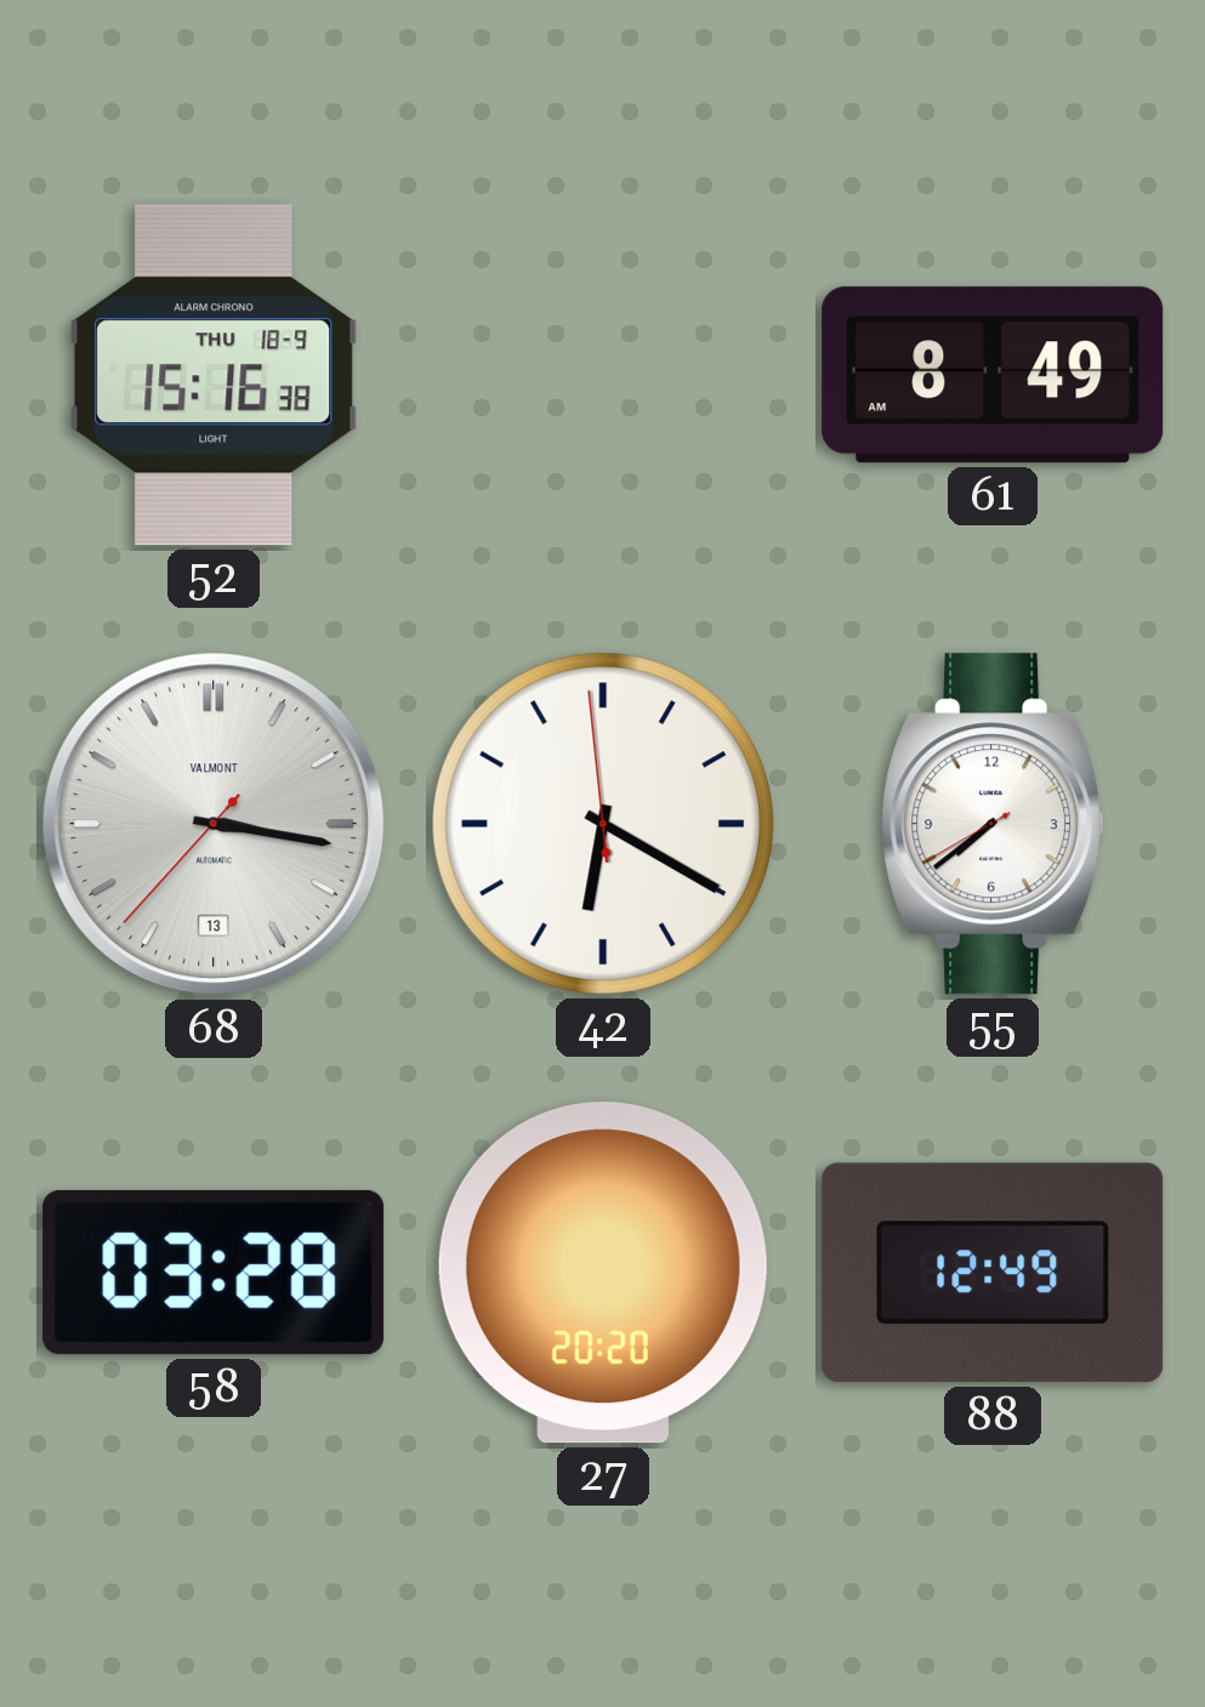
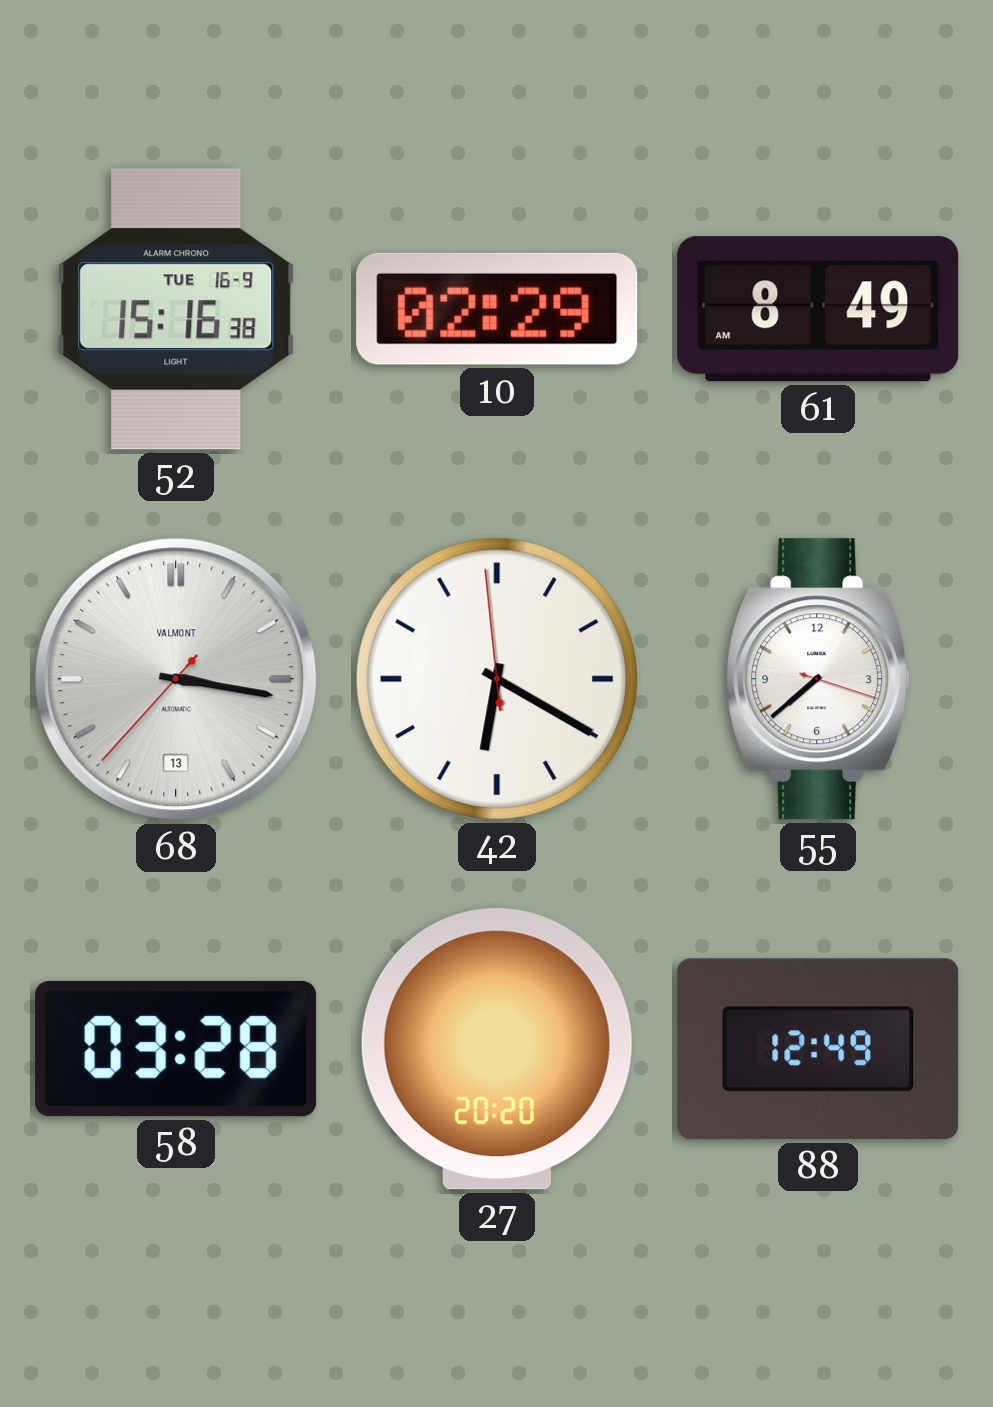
52 date: THU 18-9 -> TUE 16-9
10: none -> 02:29
55: 7:38:40 -> 7:38:18
